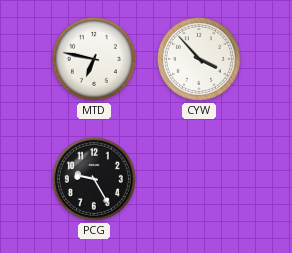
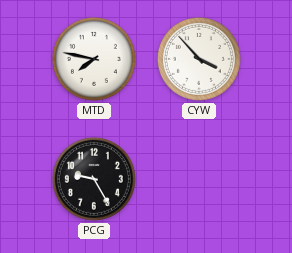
MTD: 6:47 -> 7:47
